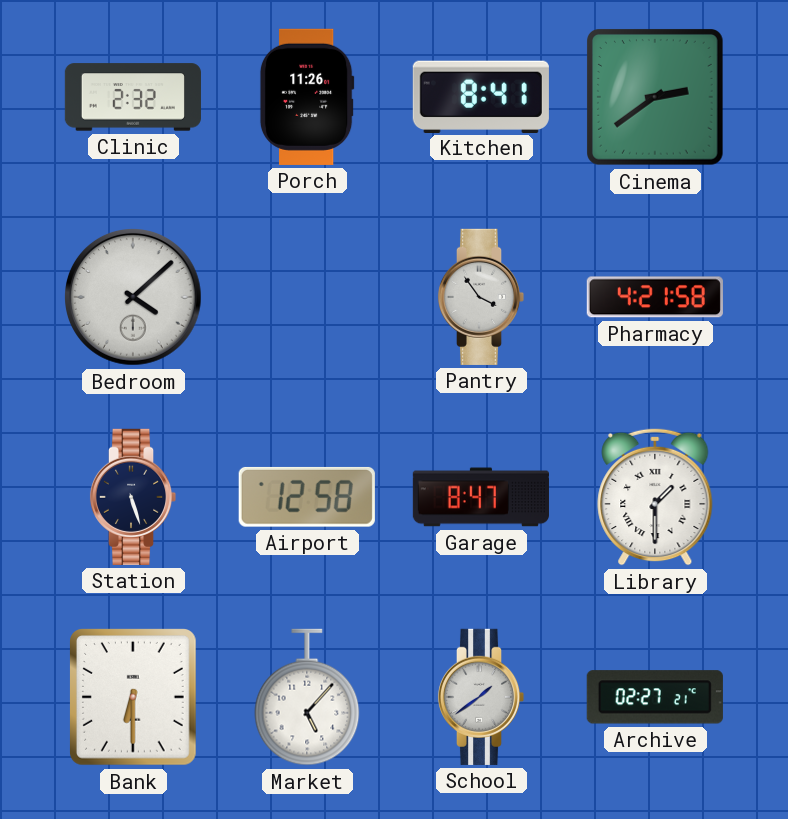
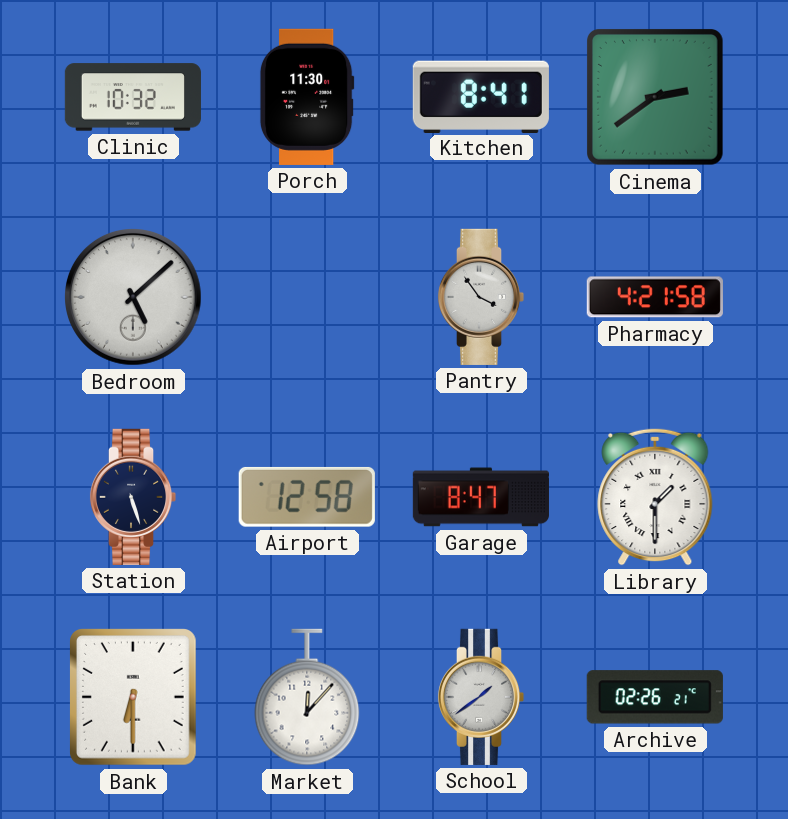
Clinic: 2:32 -> 10:32
Porch: 11:26 -> 11:30
Bedroom: 4:08 -> 5:08
Market: 5:07 -> 12:07
Archive: 02:27 -> 02:26
